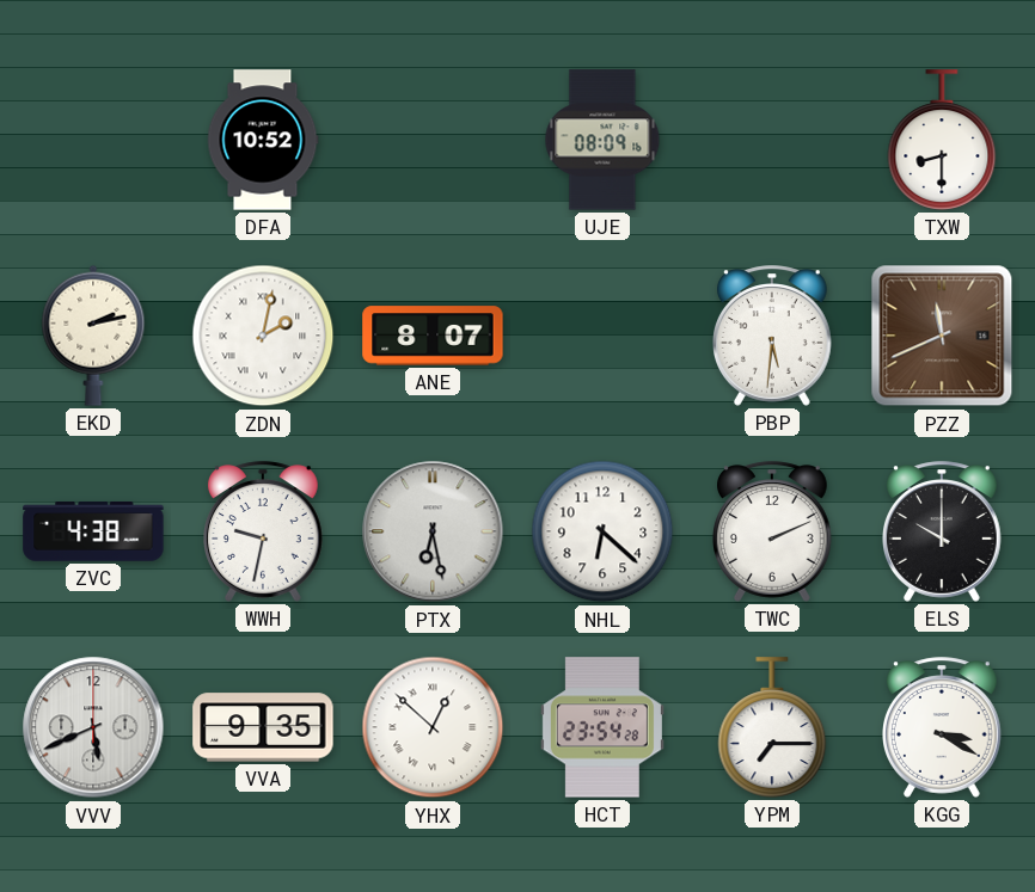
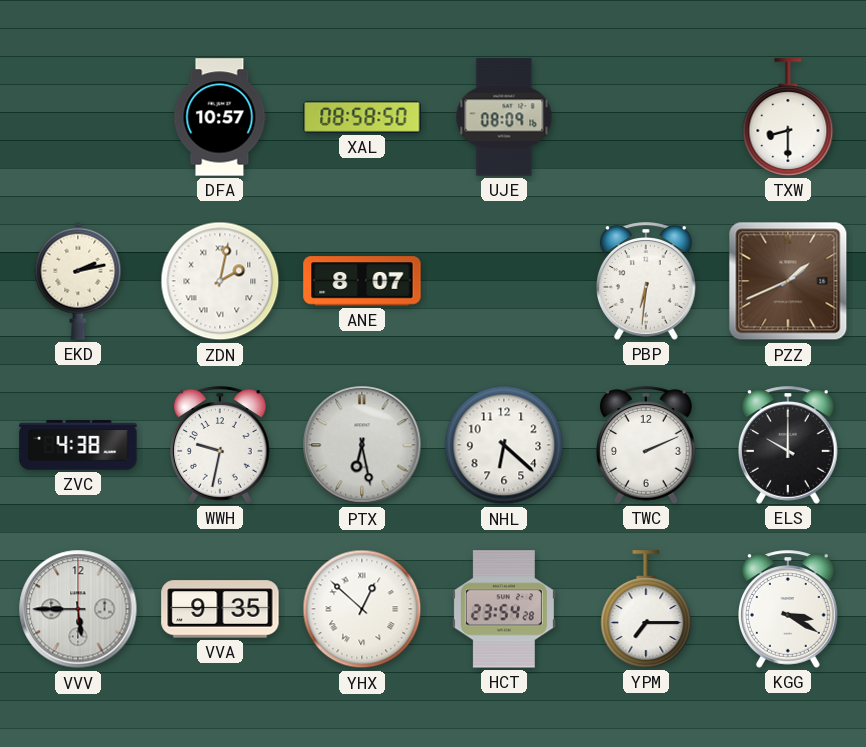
DFA: 10:52 -> 10:57
XAL: none -> 08:58
PBP: 5:31 -> 6:31
PZZ: 11:41 -> 1:41
VVV: 5:41 -> 5:45
